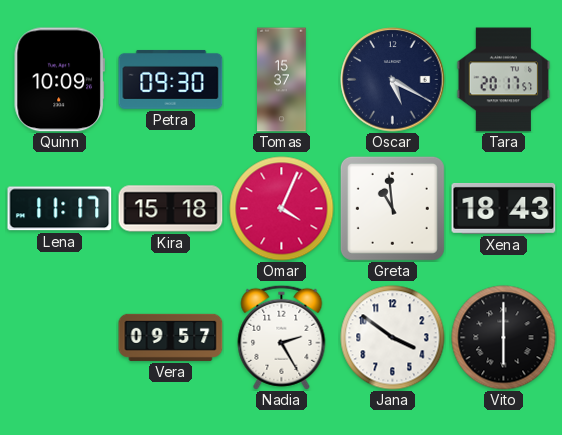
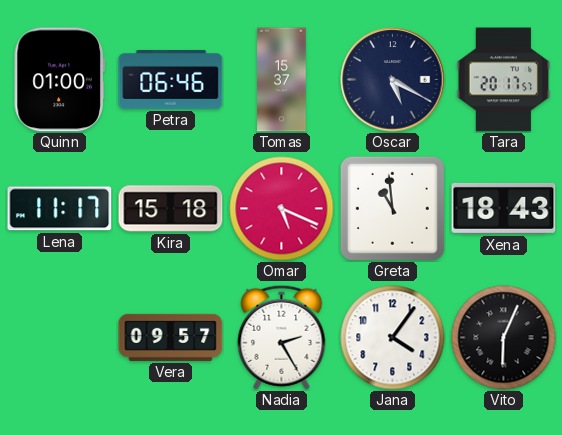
Quinn: 10:09 -> 01:00
Petra: 09:30 -> 06:46
Omar: 4:04 -> 5:19
Jana: 3:51 -> 4:06
Vito: 6:00 -> 6:04
